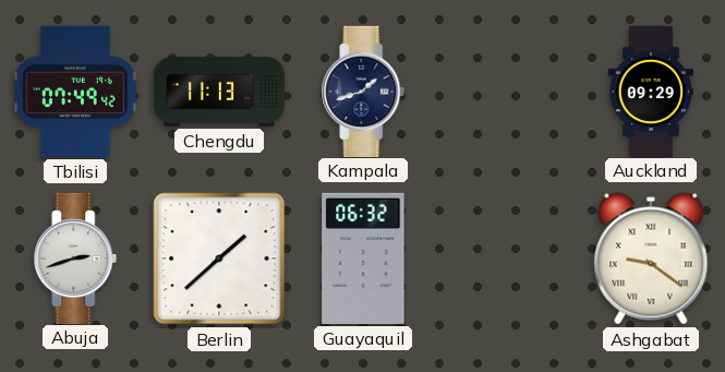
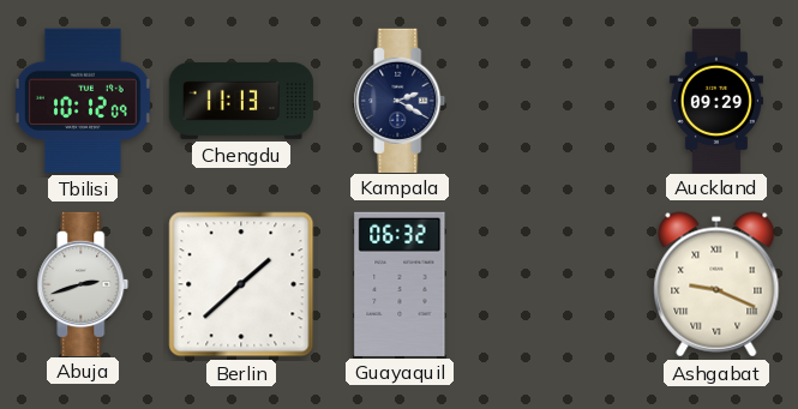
Tbilisi: 07:49 -> 10:12
Kampala: 1:42 -> 2:20
Ashgabat: 9:21 -> 9:19
